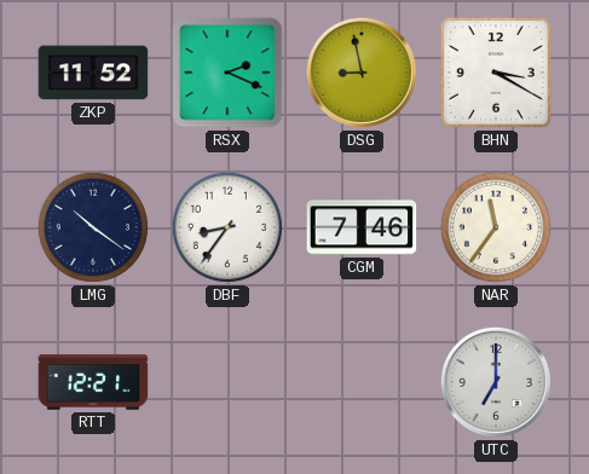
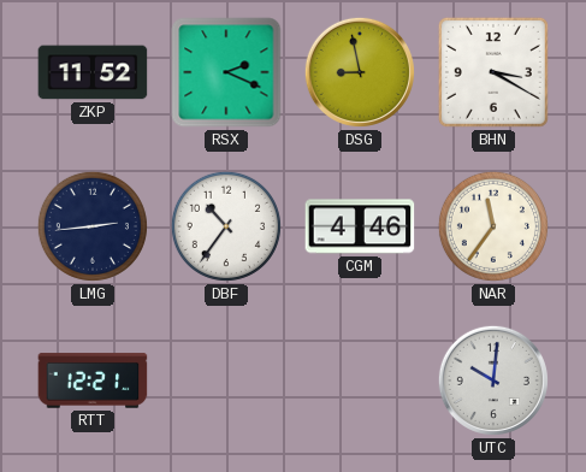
LMG: 10:21 -> 2:44
DBF: 8:36 -> 10:36
CGM: 7:46 -> 4:46
UTC: 7:00 -> 10:01
